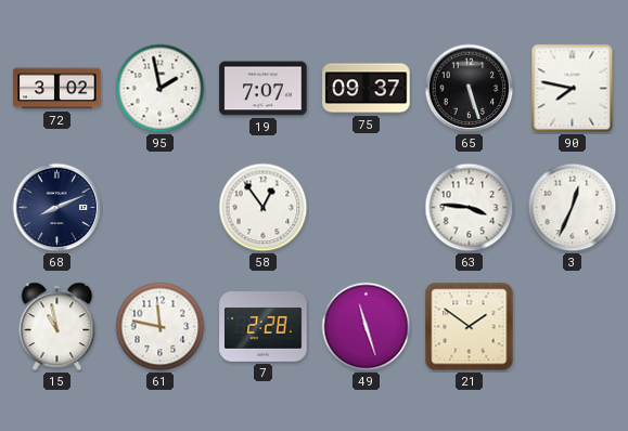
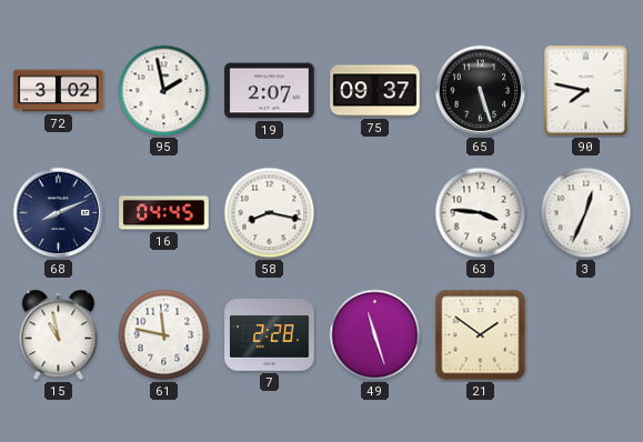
19: 7:07 -> 2:07
16: none -> 04:45
58: 12:54 -> 8:17
